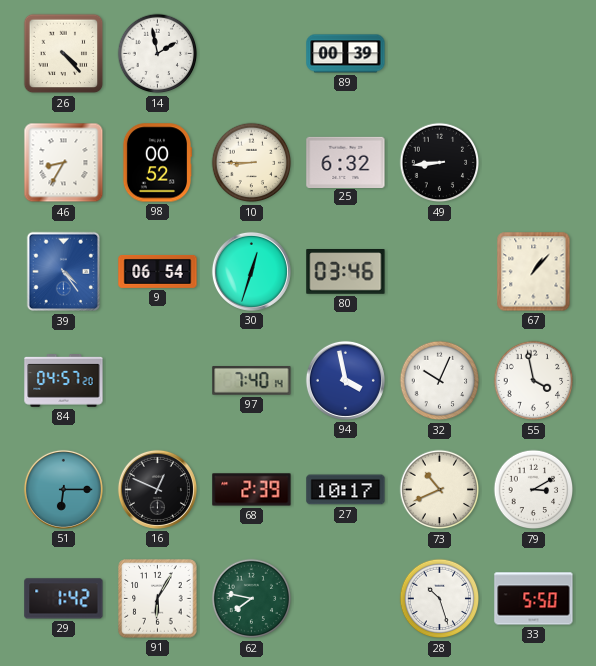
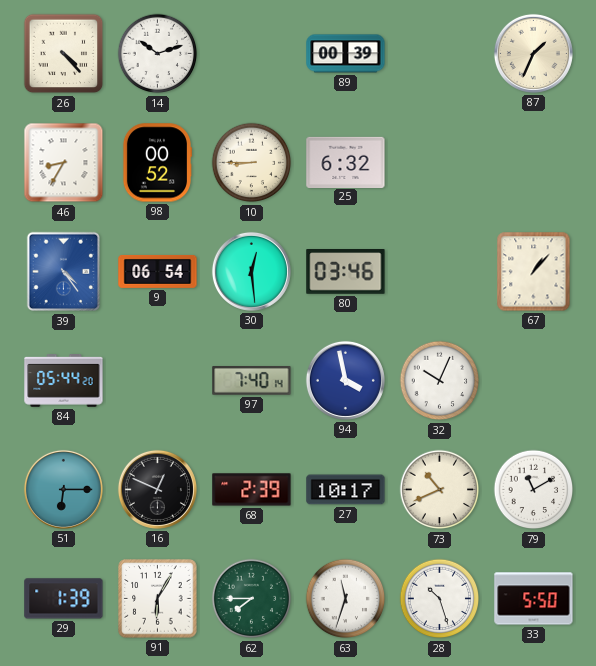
14: 1:58 -> 10:12
87: none -> 1:34
49: 8:44 -> none
30: 12:33 -> 12:29
84: 04:57 -> 05:44
55: 3:58 -> none
79: 3:10 -> 11:10
29: 1:42 -> 1:39
62: 7:47 -> 7:45
63: none -> 11:33
